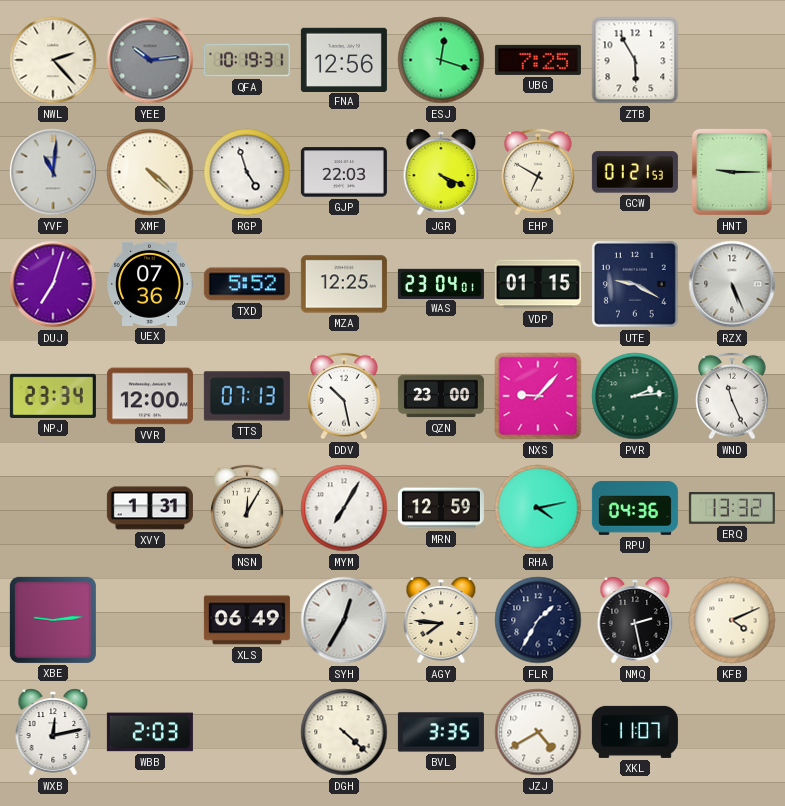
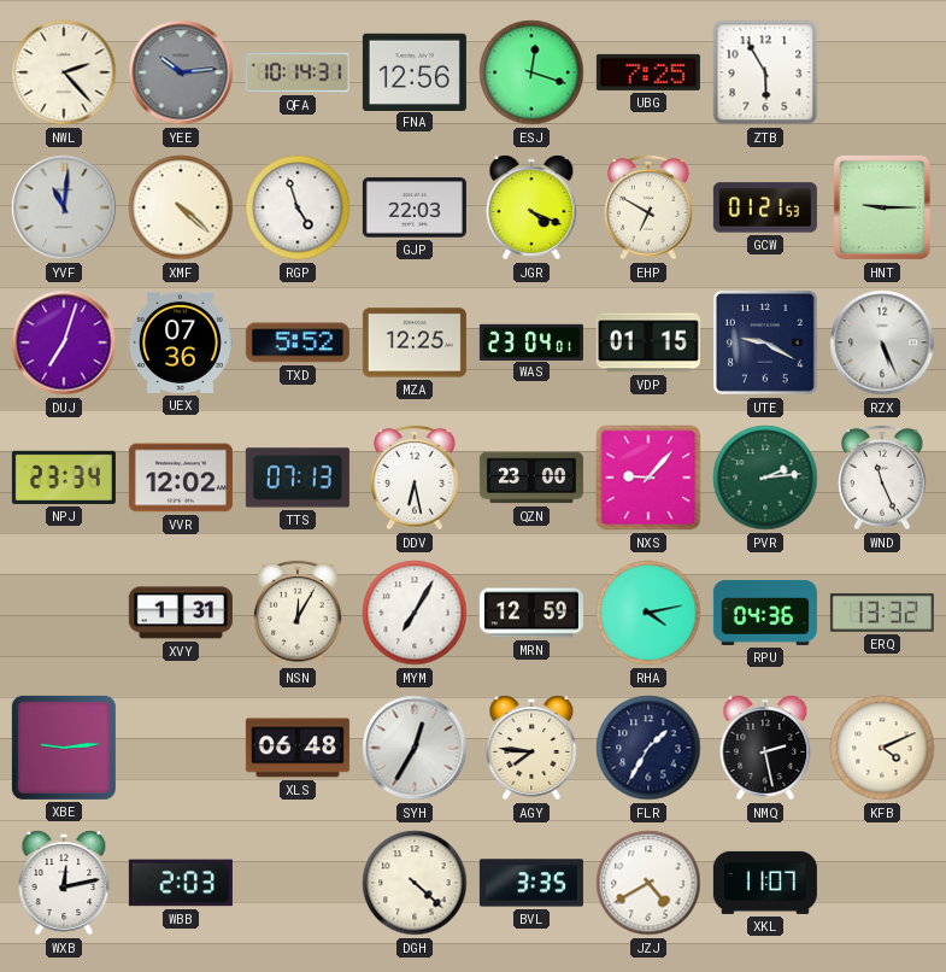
QFA: 10:19 -> 10:14
VVR: 12:00 -> 12:02
DDV: 10:28 -> 6:28
XLS: 06:49 -> 06:48
